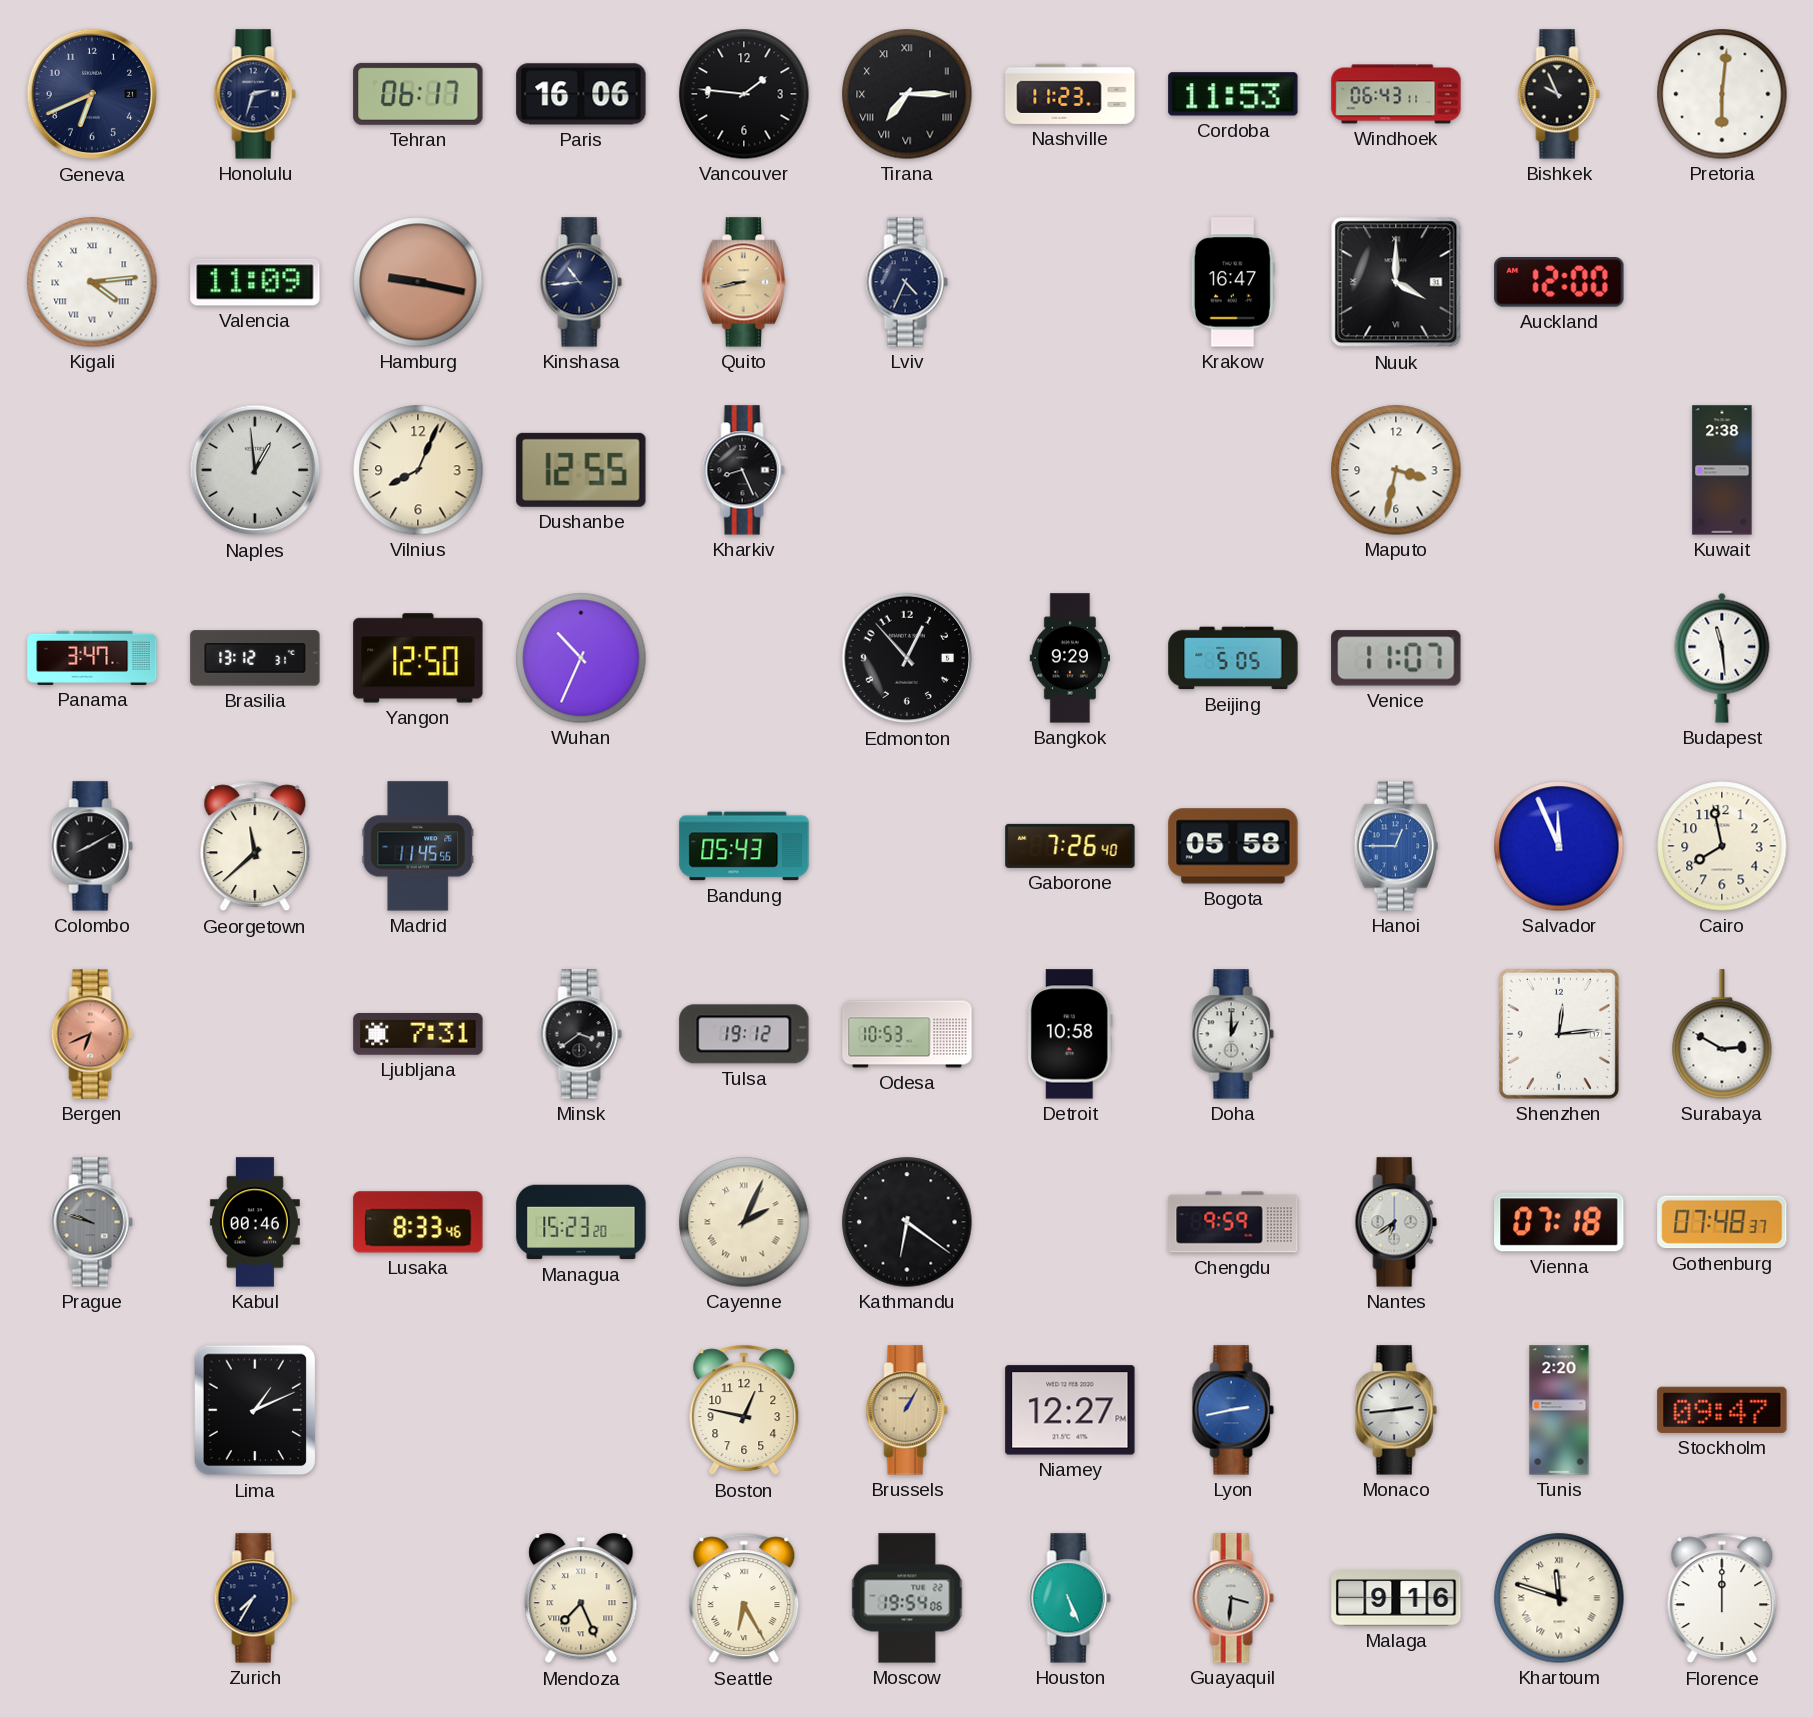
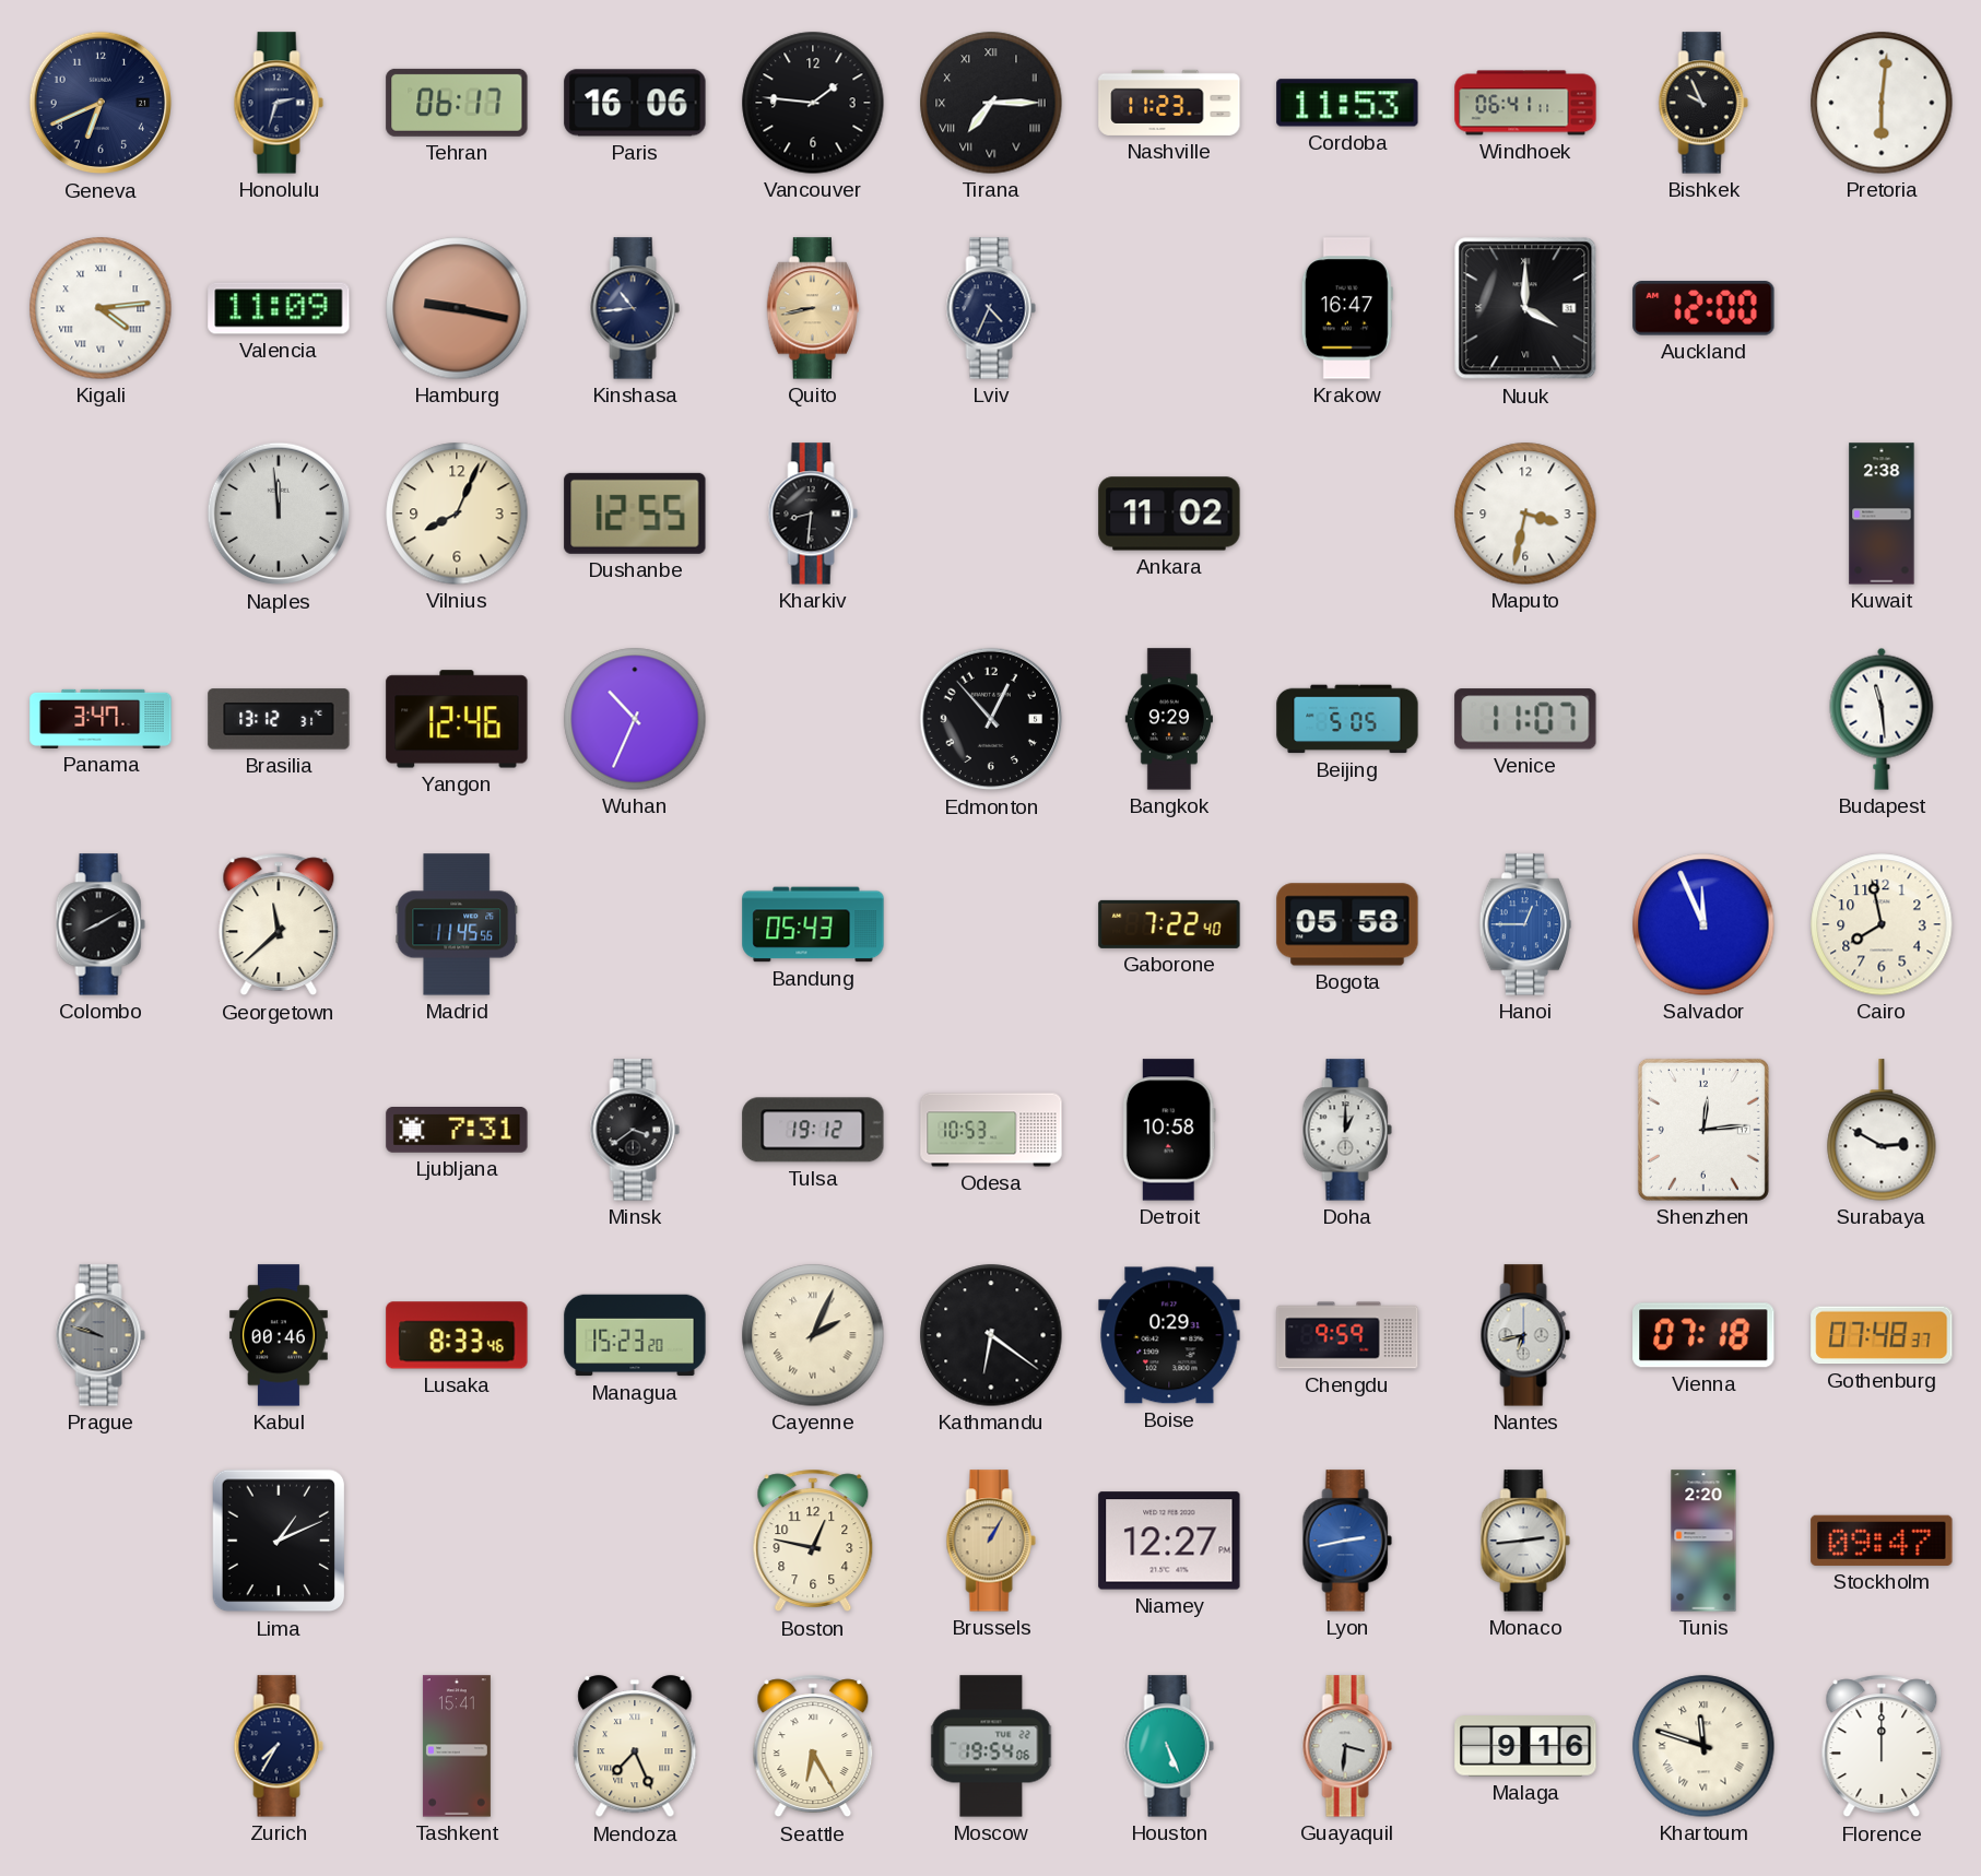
Windhoek: 06:43 -> 06:41
Naples: 12:59 -> 11:59
Kharkiv: 8:26 -> 8:31
Ankara: none -> 11:02
Yangon: 12:50 -> 12:46
Gaborone: 7:26 -> 7:22
Bergen: 6:41 -> none
Boise: none -> 0:29
Nantes: 6:39 -> 6:43
Tashkent: none -> 15:41
